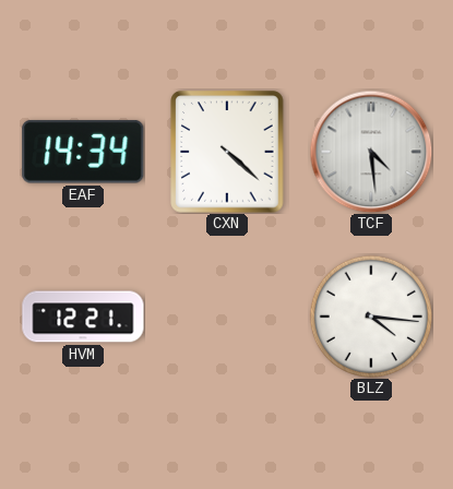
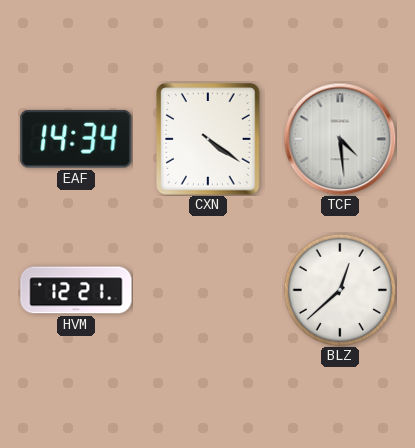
CXN: 4:22 -> 4:21
BLZ: 4:16 -> 12:38
